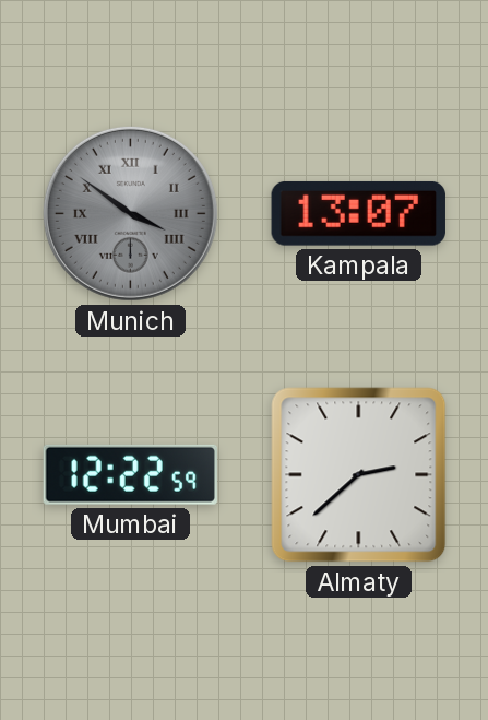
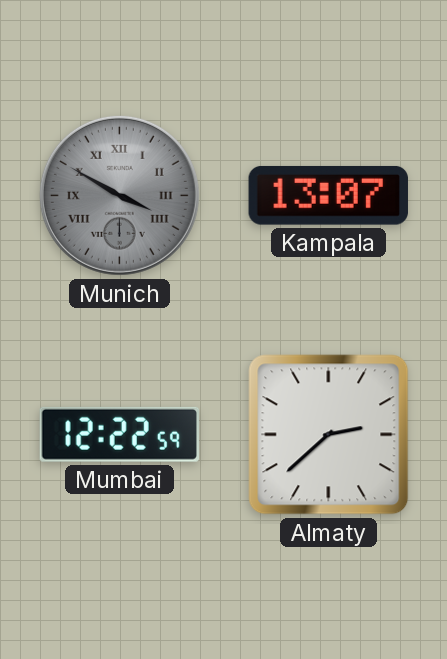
Munich: 3:51 -> 3:50
